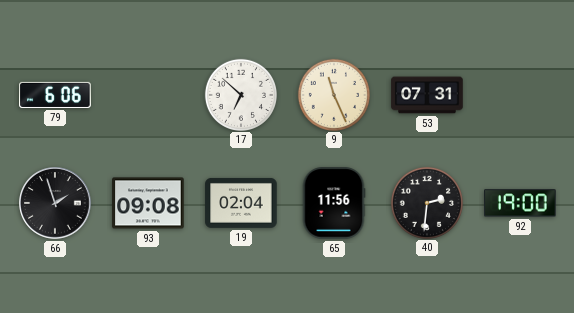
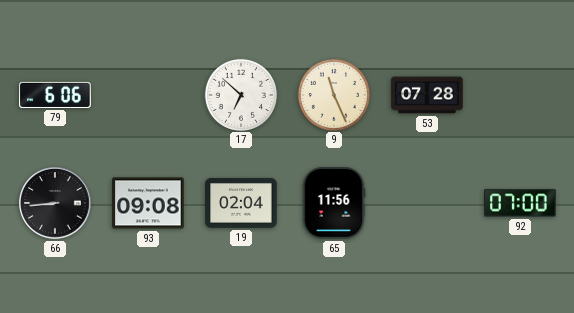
53: 07:31 -> 07:28
66: 1:57 -> 8:44
40: 2:31 -> none
92: 19:00 -> 07:00
